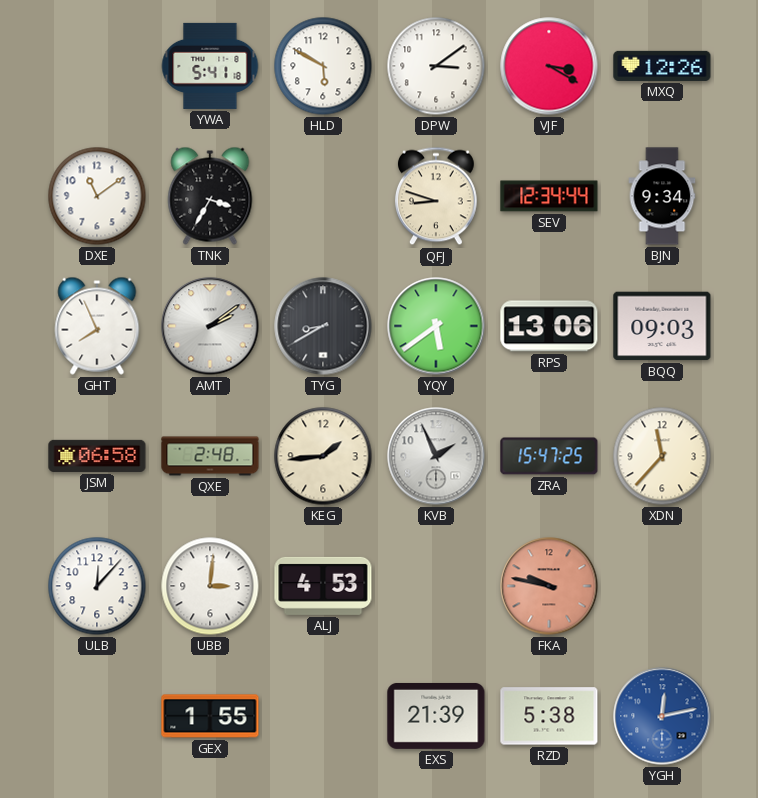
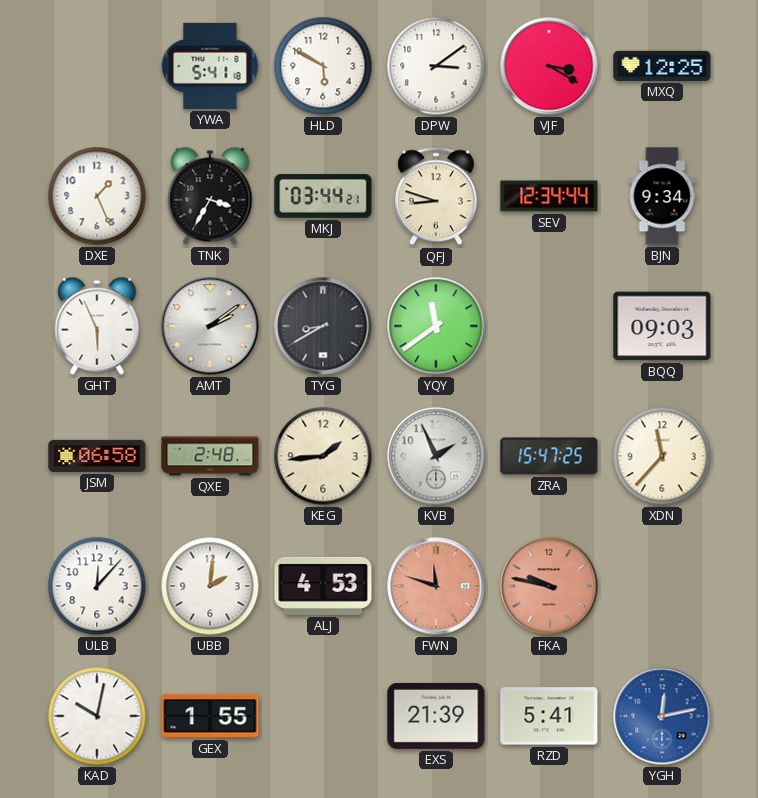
MXQ: 12:26 -> 12:25
DXE: 11:09 -> 1:26
MKJ: none -> 03:44
GHT: 7:56 -> 5:56
YQY: 5:39 -> 11:39
RPS: 13:06 -> none
UBB: 3:01 -> 2:01
FWN: none -> 11:48
KAD: none -> 10:02
RZD: 5:38 -> 5:41
